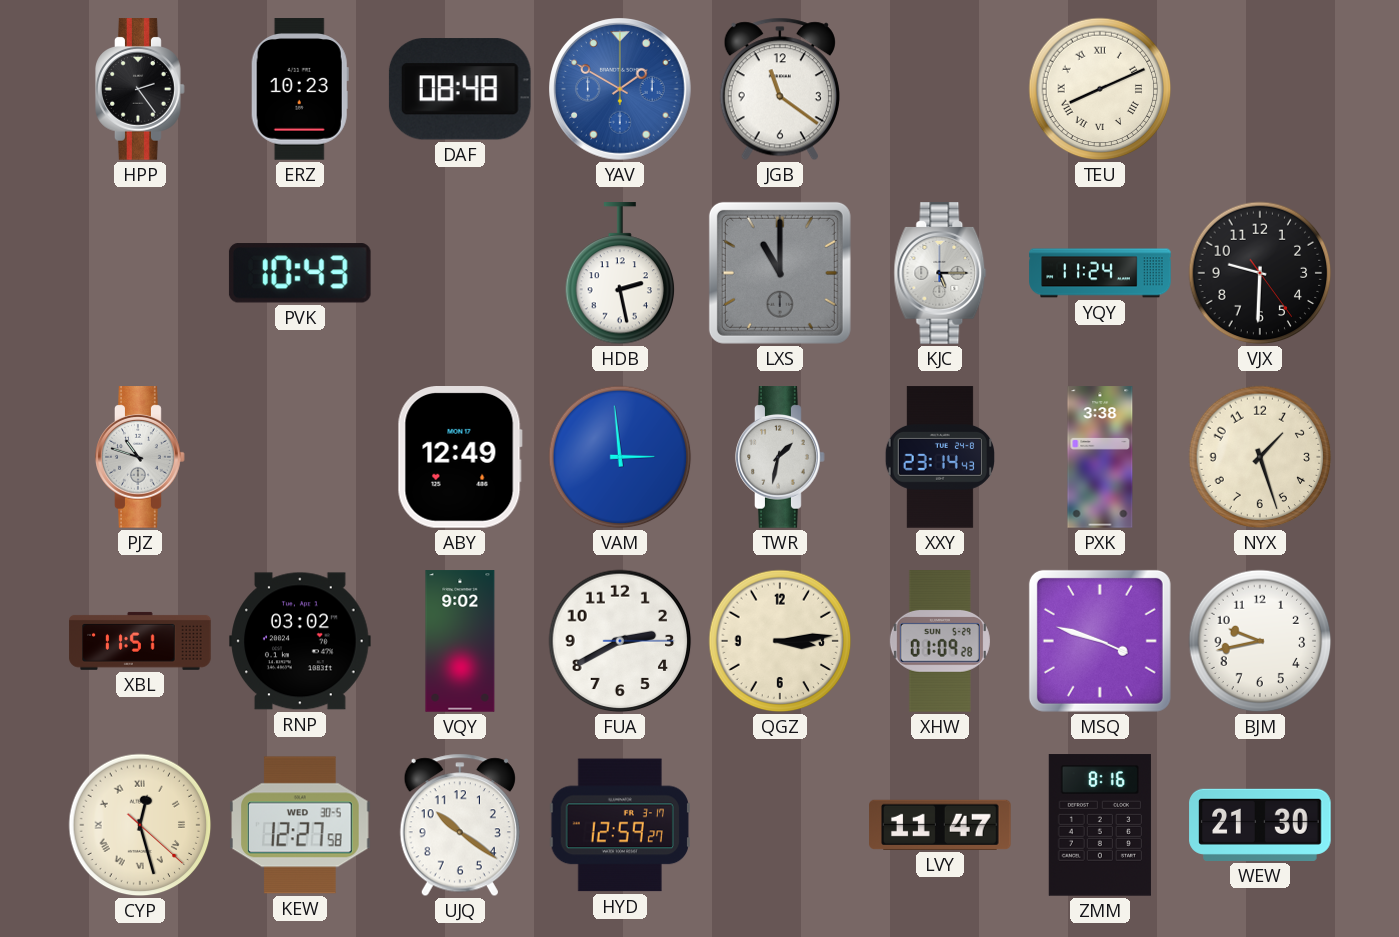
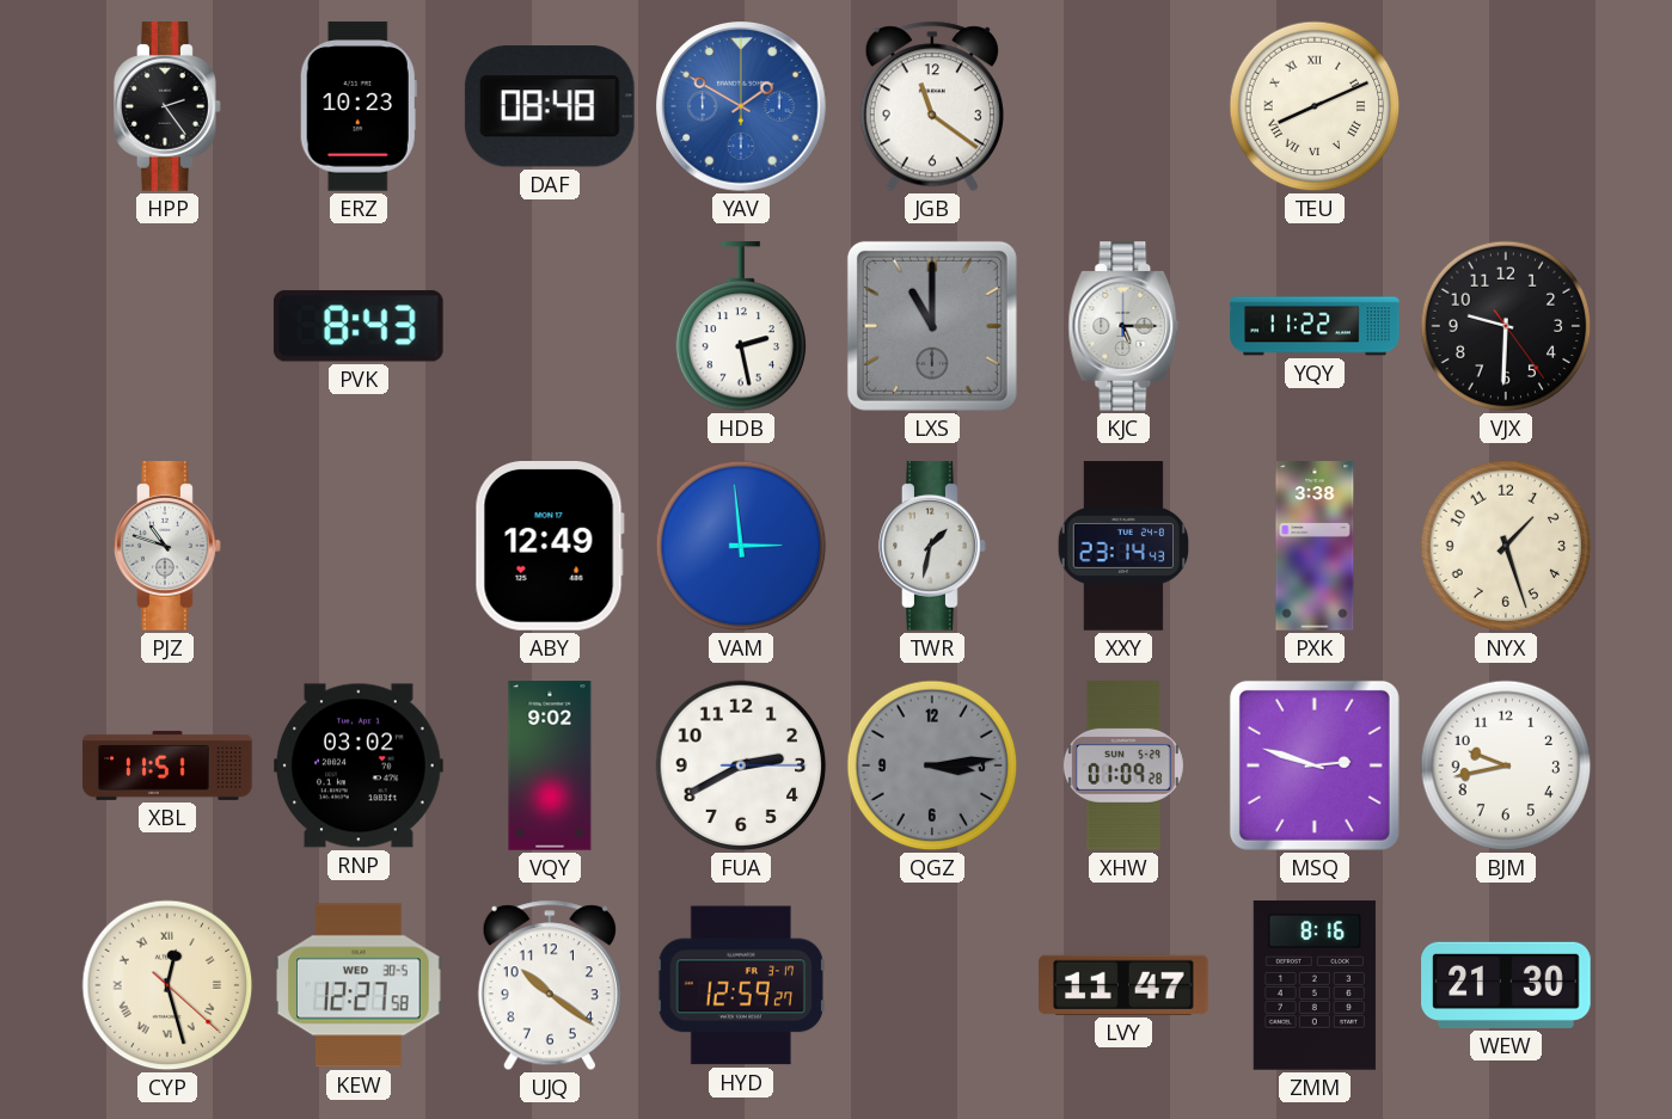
PVK: 10:43 -> 8:43
YQY: 11:24 -> 11:22
QGZ dial: cream -> grey
MSQ: 3:48 -> 2:48
